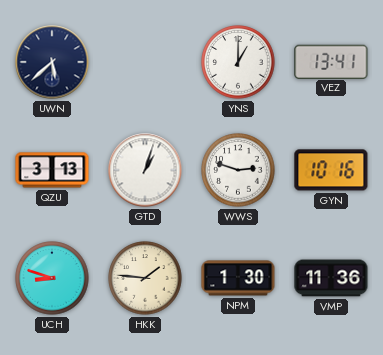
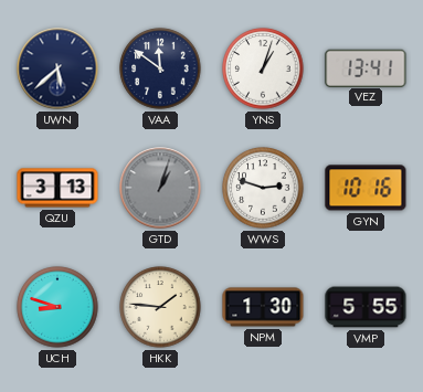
VAA: none -> 11:51
YNS: 1:00 -> 1:03
GTD dial: white -> grey
VMP: 11:36 -> 5:55
